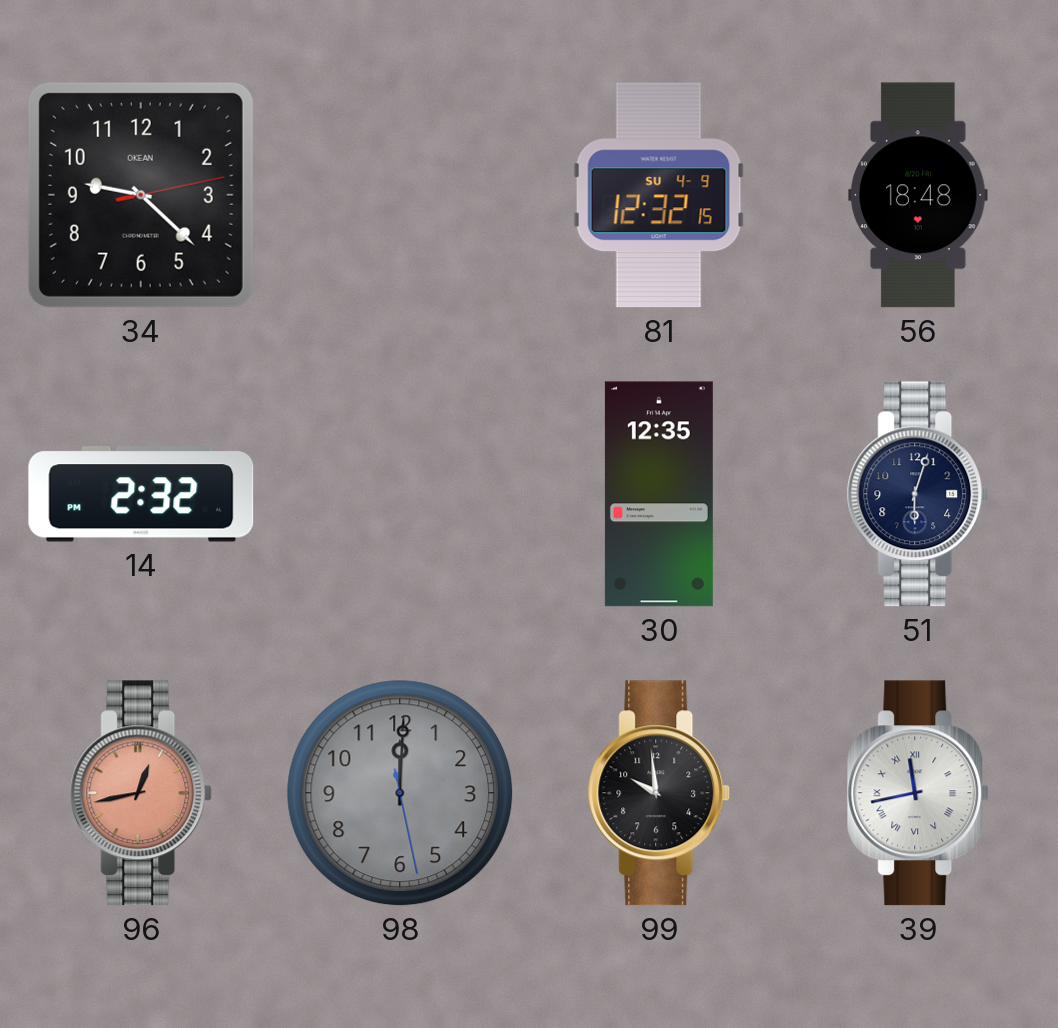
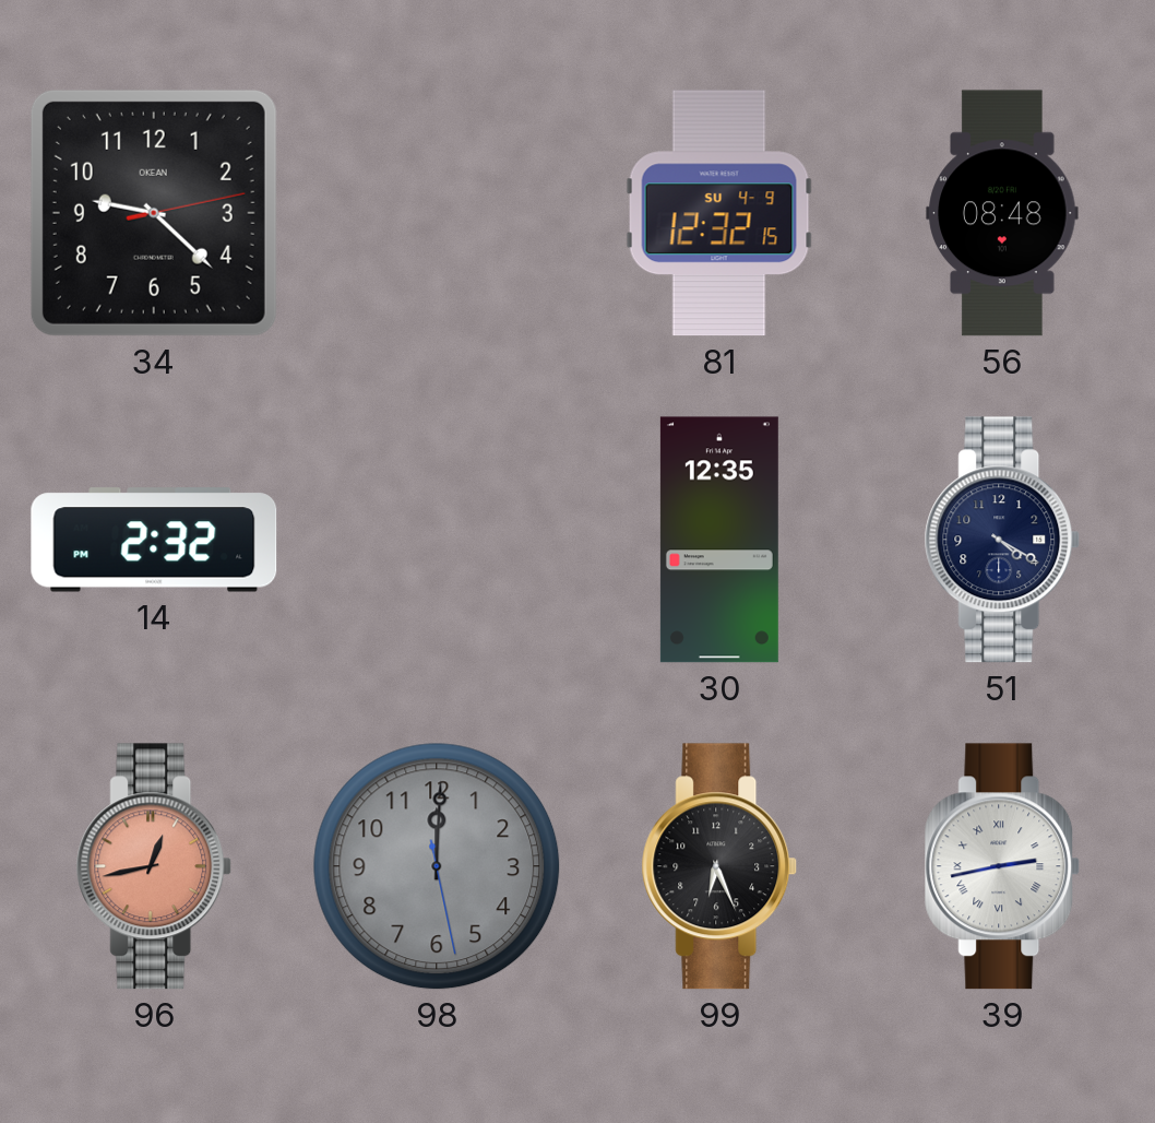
56: 18:48 -> 08:48
51: 6:03 -> 4:20
99: 9:59 -> 6:26
39: 11:43 -> 2:43
